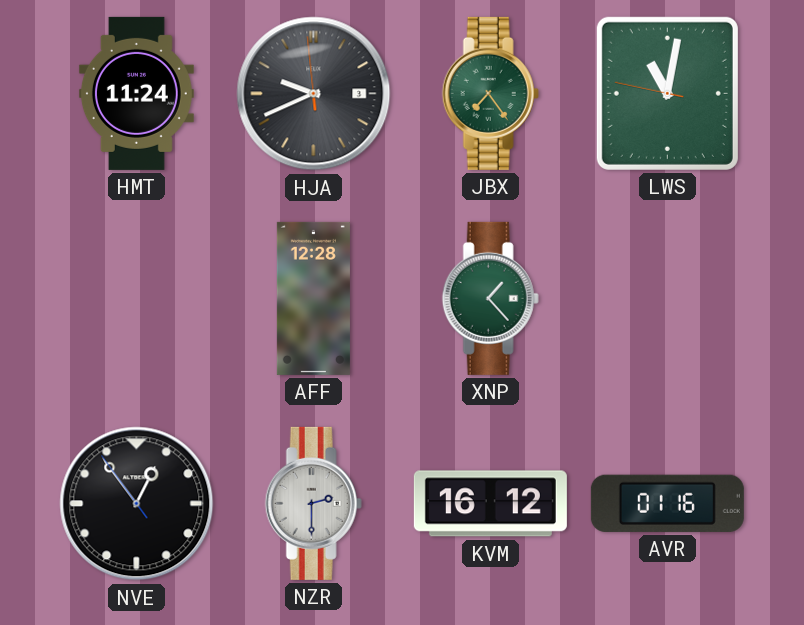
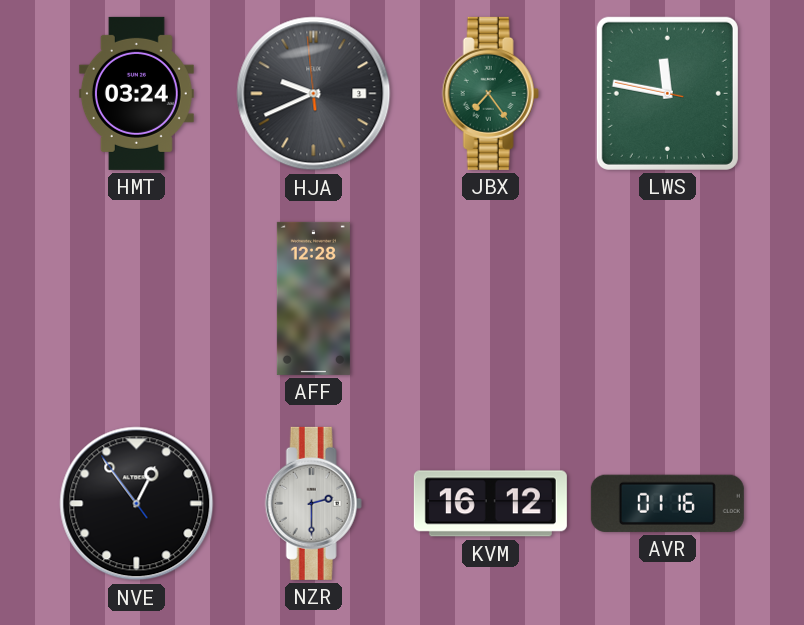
HMT: 11:24 -> 03:24
LWS: 11:01 -> 11:46
XNP: 1:23 -> none
